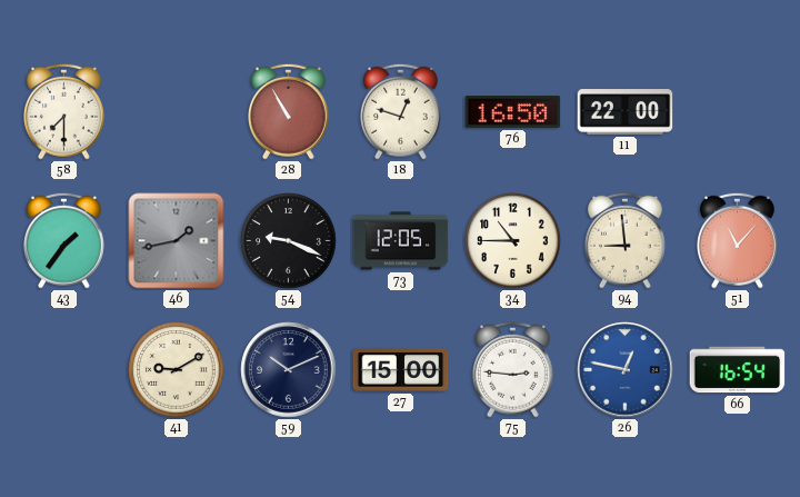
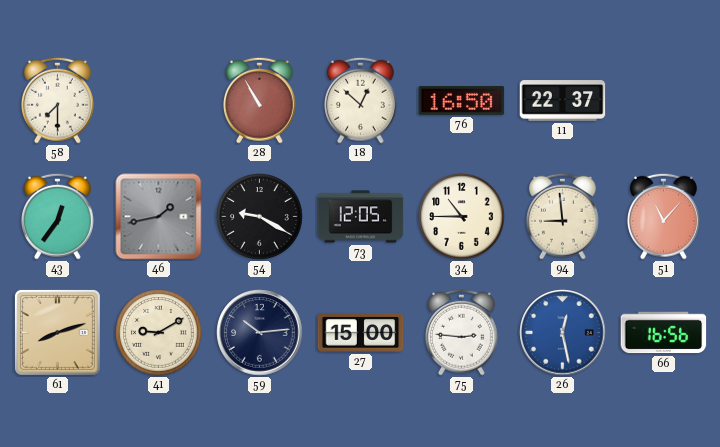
18: 12:48 -> 12:52
11: 22:00 -> 22:37
43: 1:36 -> 12:36
54: 9:19 -> 9:20
61: none -> 8:12
59: 10:11 -> 10:14
26: 12:47 -> 12:28
66: 16:54 -> 16:56
